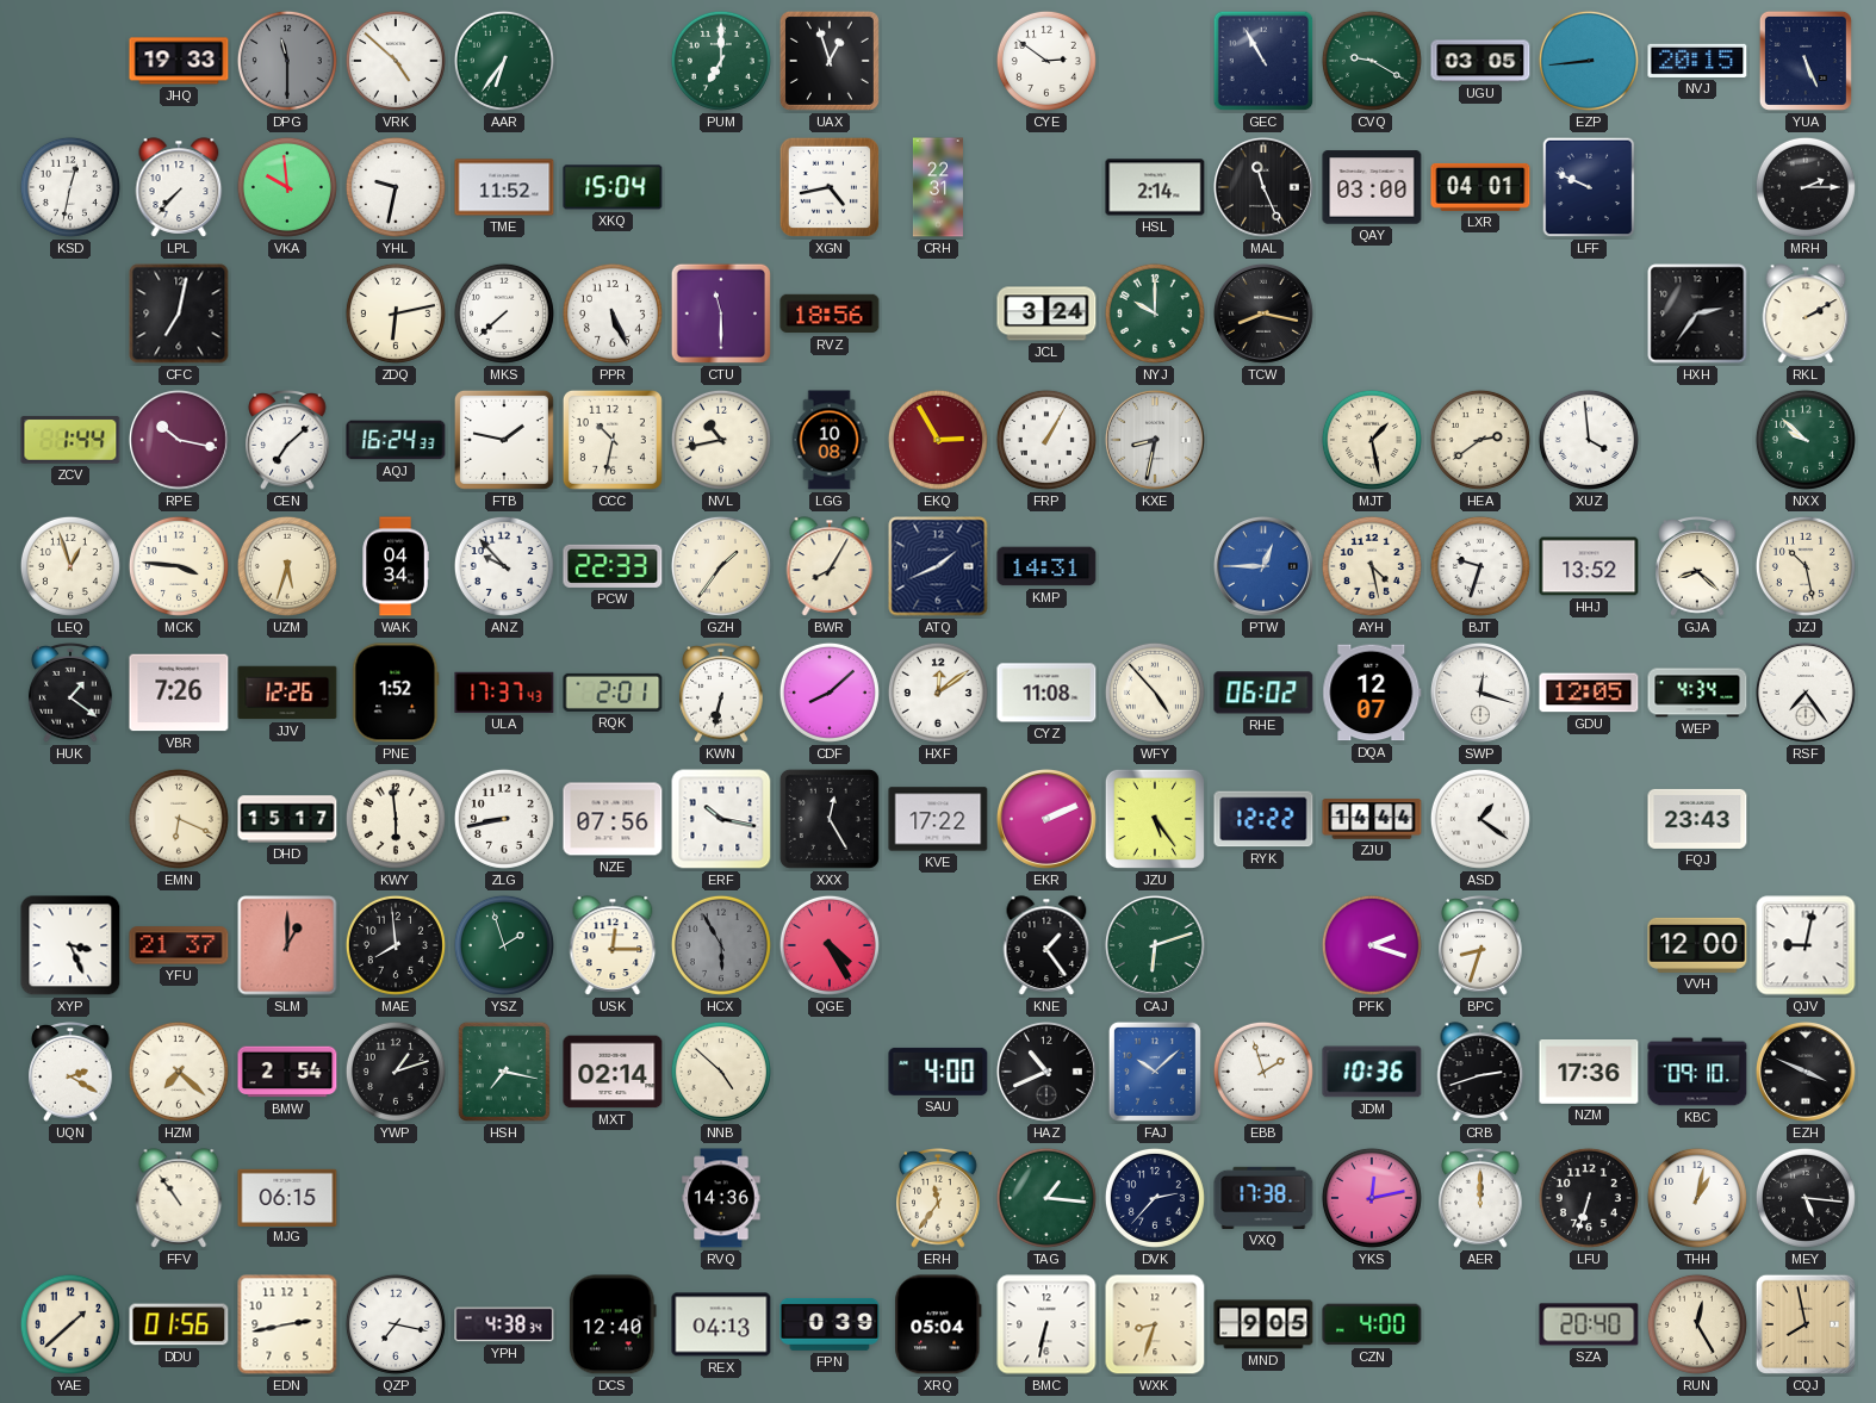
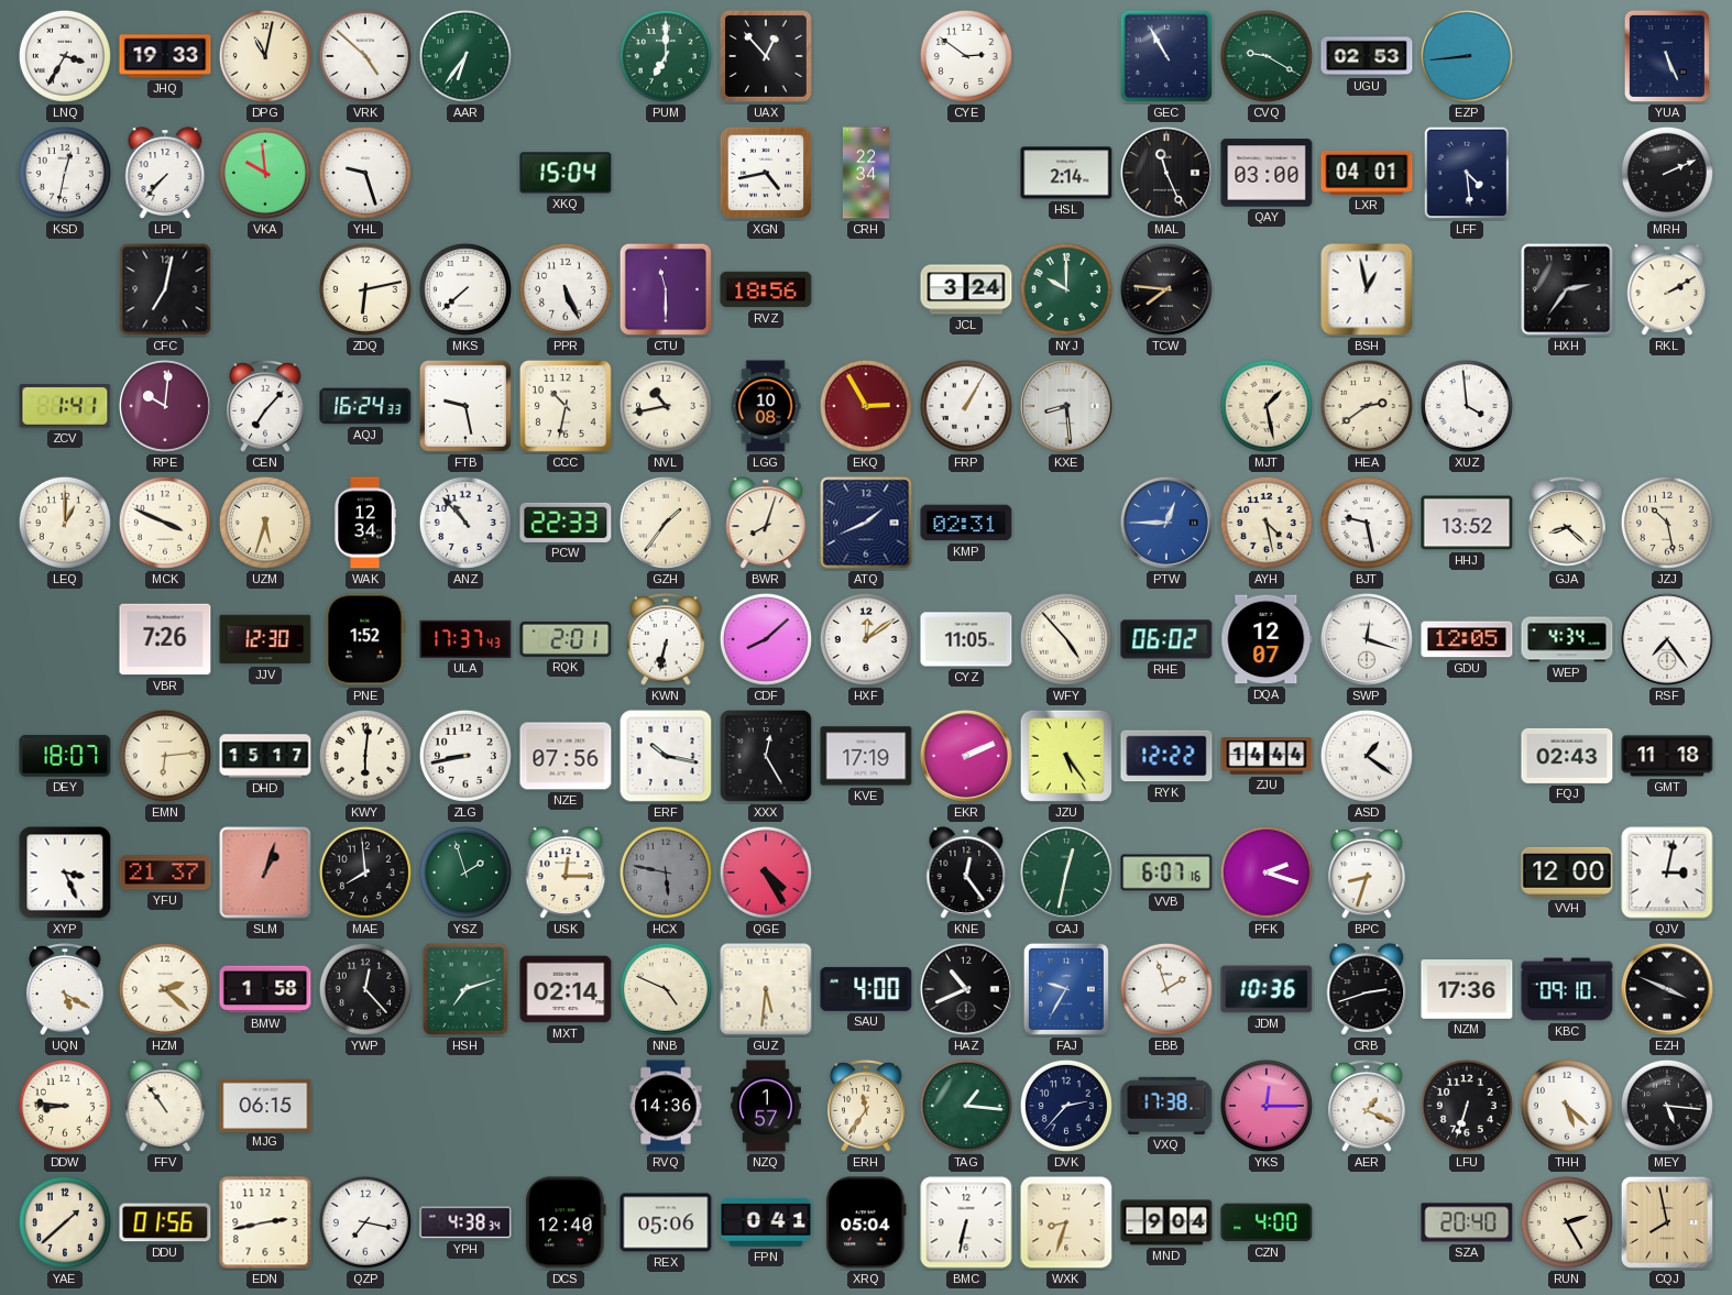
LNQ: none -> 3:35
DPG: 11:30 -> 11:02
DPG dial: grey -> cream
UAX: 12:57 -> 12:53
UGU: 03:05 -> 02:53
NVJ: 20:15 -> none
YHL: 9:32 -> 9:27
TME: 11:52 -> none
CRH: 22:31 -> 22:34
LFF: 9:49 -> 4:29
MRH: 2:15 -> 2:11
TCW: 8:17 -> 7:46
BSH: none -> 12:58
ZCV: 1:44 -> 1:41
RPE: 10:17 -> 10:01
CEN: 7:08 -> 7:07
FTB: 1:47 -> 9:28
KXE: 8:32 -> 8:29
NXX: 9:52 -> none
LEQ: 12:57 -> 1:00
MCK: 3:46 -> 3:49
WAK: 04:34 -> 12:34
ANZ: 9:53 -> 10:53
BWR: 8:05 -> 8:03
KMP: 14:31 -> 02:31
BJT: 9:33 -> 9:28
HUK: 1:21 -> none
JJV: 12:26 -> 12:30
CYZ: 11:08 -> 11:05
DEY: none -> 18:07
EMN: 6:19 -> 6:14
KWY: 5:59 -> 6:01
KVE: 17:22 -> 17:19
FQJ: 23:43 -> 02:43
GMT: none -> 11:18
SLM: 1:00 -> 1:03
HCX: 5:55 -> 5:47
KNE: 1:24 -> 12:24
CAJ: 6:12 -> 12:32
VVB: none -> 6:07
QJV: 9:02 -> 3:02
UQN: 2:20 -> 5:20
HZM: 7:22 -> 2:22
BMW: 2:54 -> 1:58
YWP: 1:12 -> 12:23
HSH: 7:17 -> 7:12
NNB: 4:52 -> 4:49
GUZ: none -> 5:31
FAJ: 10:08 -> 9:35
DDW: none -> 8:46
NZQ: none -> 1:57
YKS: 12:13 -> 12:15
AER: 12:00 -> 1:19
THH: 1:02 -> 5:22
REX: 04:13 -> 05:06
FPN: 0:39 -> 0:41
MND: 9:05 -> 9:04
RUN: 12:25 -> 2:25
